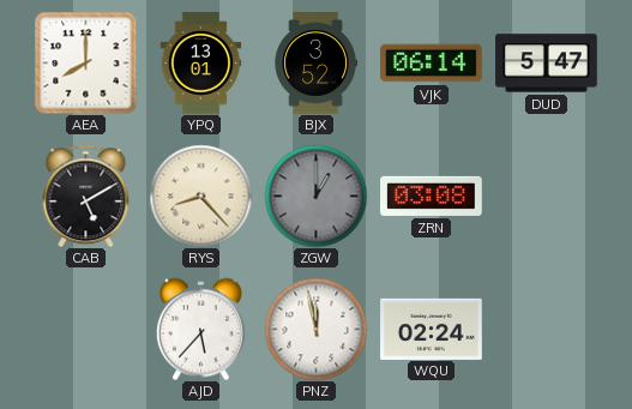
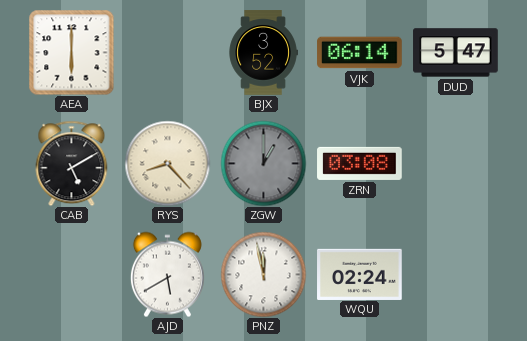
AEA: 8:00 -> 6:00
YPQ: 13:01 -> none
AJD: 5:37 -> 5:40
